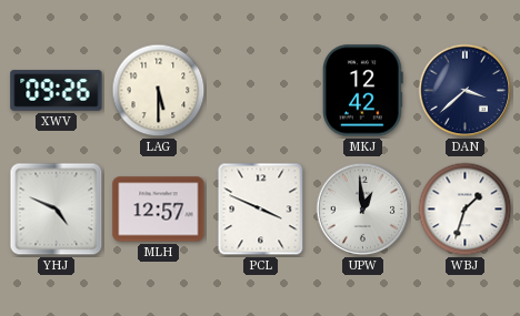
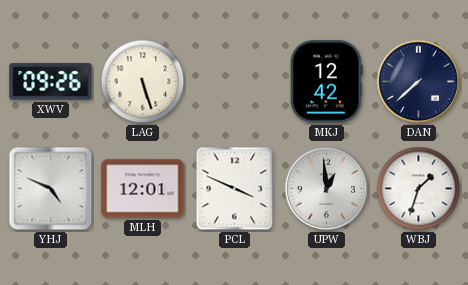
LAG: 5:30 -> 5:27
DAN: 3:38 -> 7:38
MLH: 12:57 -> 12:01
